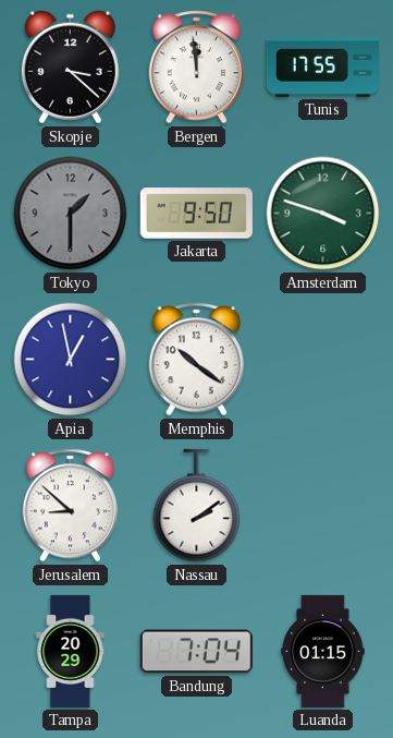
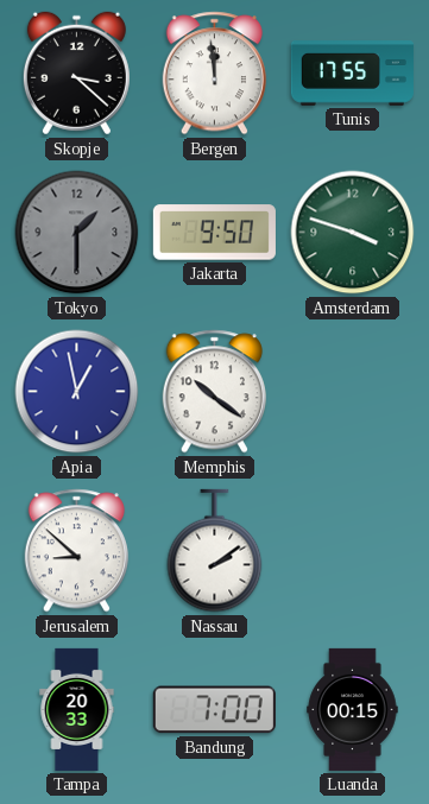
Tampa: 20:29 -> 20:33
Bandung: 7:04 -> 7:00
Luanda: 01:15 -> 00:15
